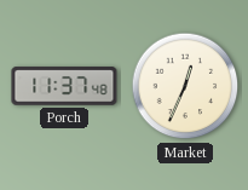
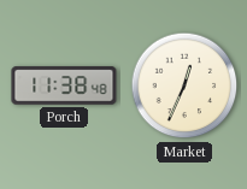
Porch: 11:37 -> 11:38
